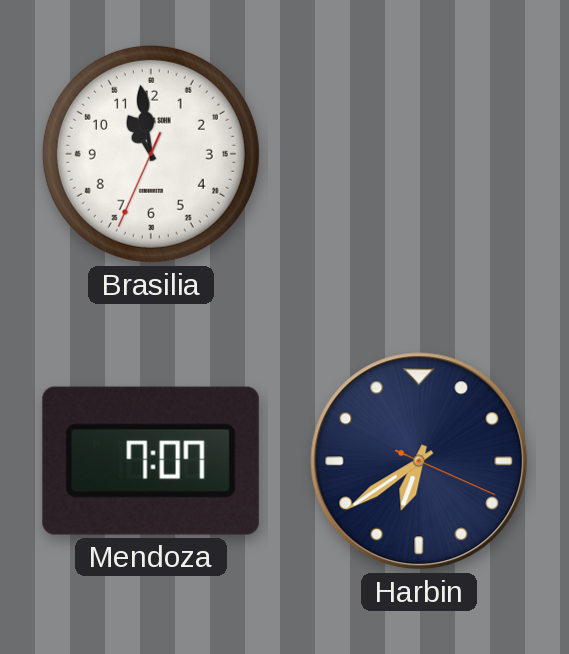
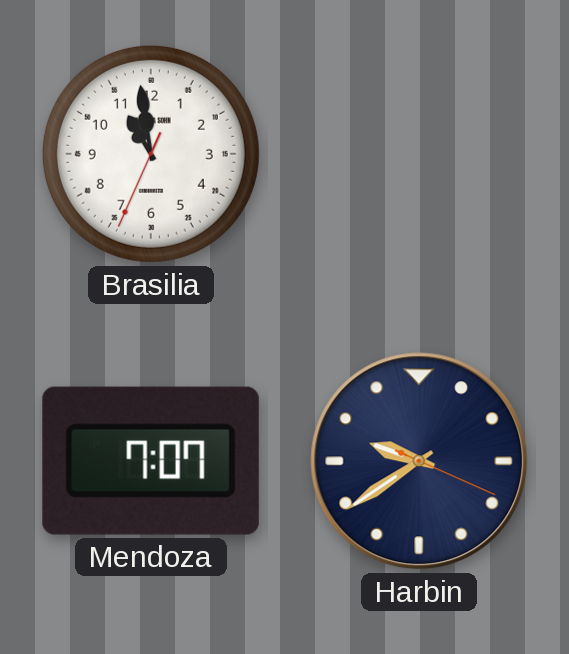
Harbin: 6:39 -> 9:39
